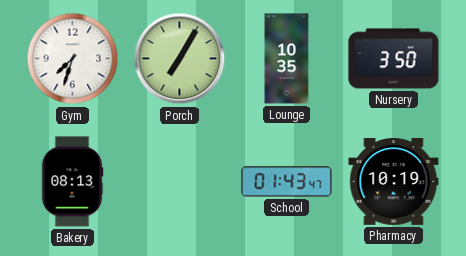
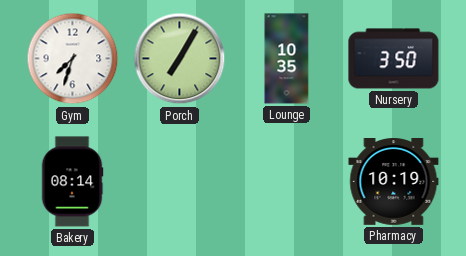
Bakery: 08:13 -> 08:14
School: 01:43 -> none
